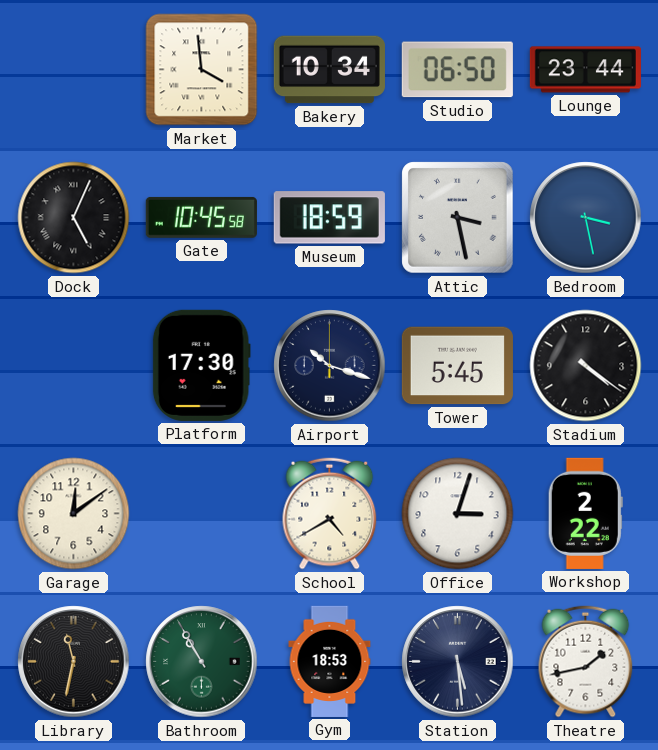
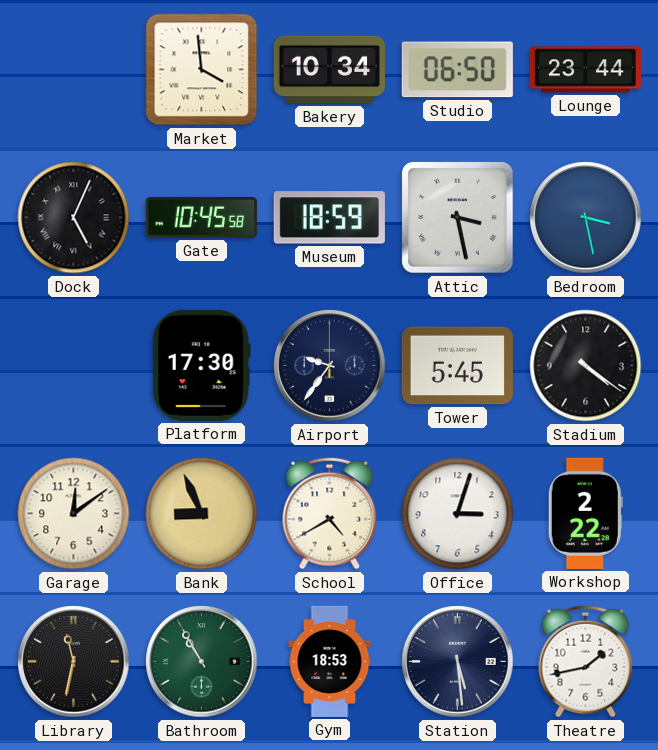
Airport: 10:18 -> 9:36
Bank: none -> 8:56
